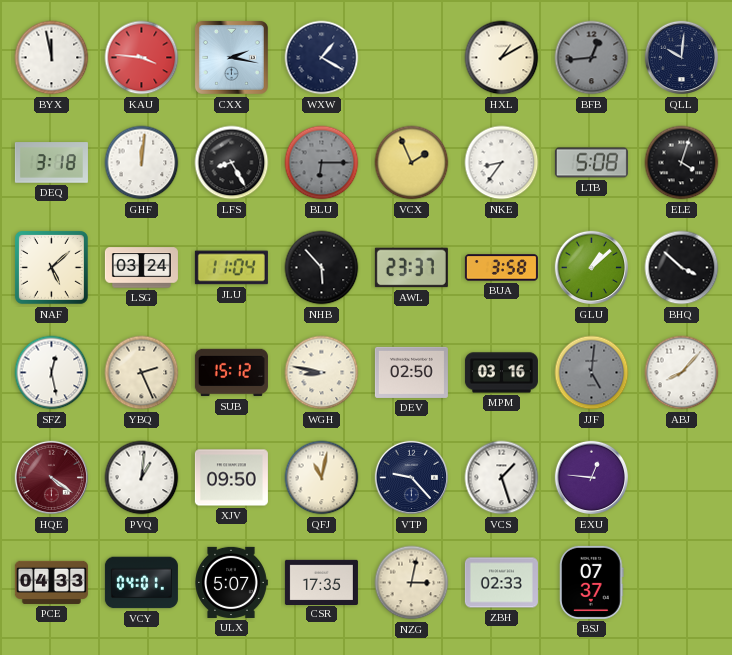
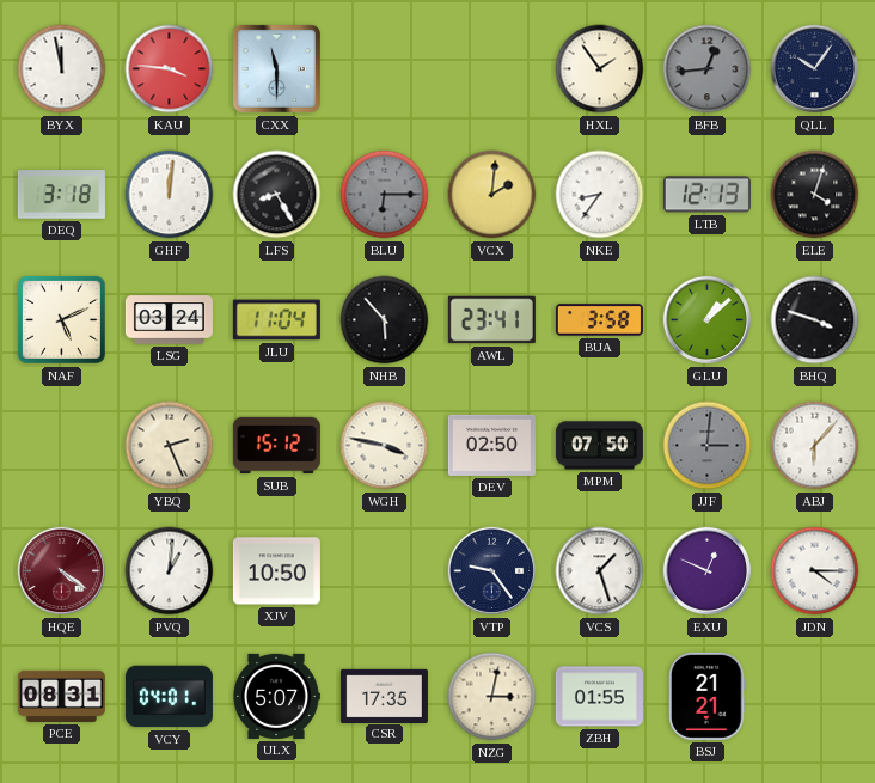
CXX: 2:17 -> 11:30
WXW: 1:20 -> none
HXL: 1:10 -> 1:54
QLL: 10:01 -> 10:06
VCX: 1:56 -> 2:01
LTB: 5:08 -> 12:13
NAF: 5:08 -> 5:11
AWL: 23:37 -> 23:41
BHQ: 3:52 -> 3:48
SFZ: 12:28 -> none
WGH: 8:47 -> 3:47
MPM: 03:16 -> 07:50
JJF: 5:01 -> 3:01
ABJ: 8:07 -> 6:07
XJV: 09:50 -> 10:50
QFJ: 11:02 -> none
VTP: 9:23 -> 9:24
EXU: 12:46 -> 12:49
JDN: none -> 4:15
PCE: 04:33 -> 08:31
ZBH: 02:33 -> 01:55
BSJ: 07:37 -> 21:21
